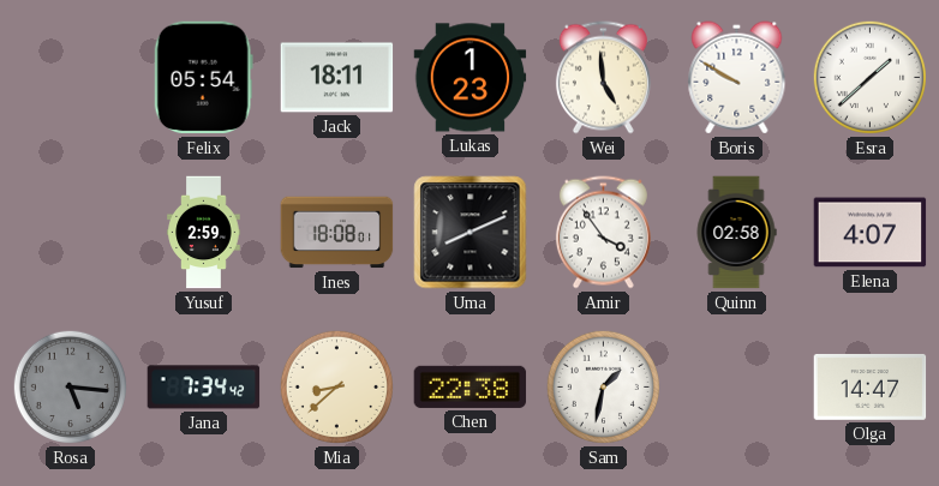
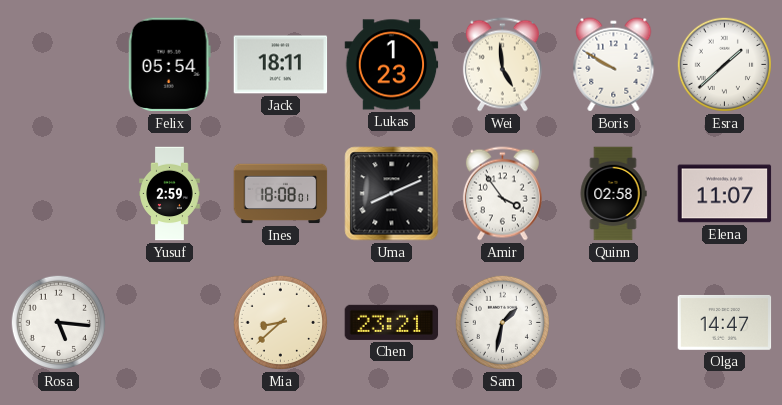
Elena: 4:07 -> 11:07
Rosa dial: grey -> white
Jana: 7:34 -> none
Chen: 22:38 -> 23:21
